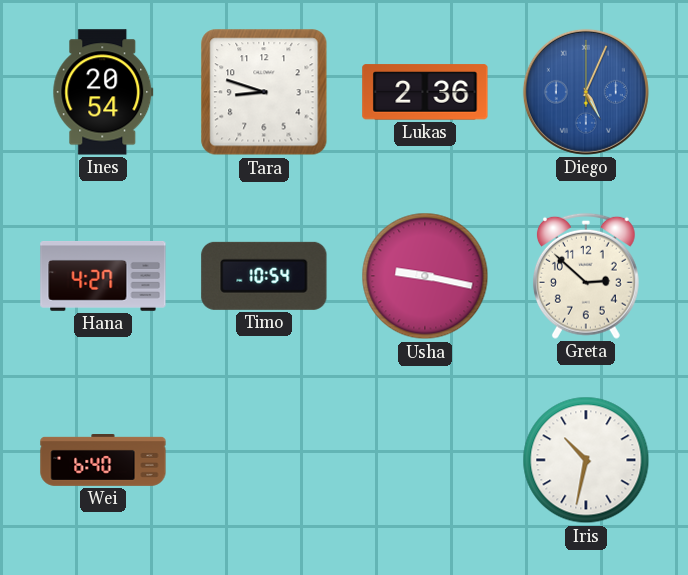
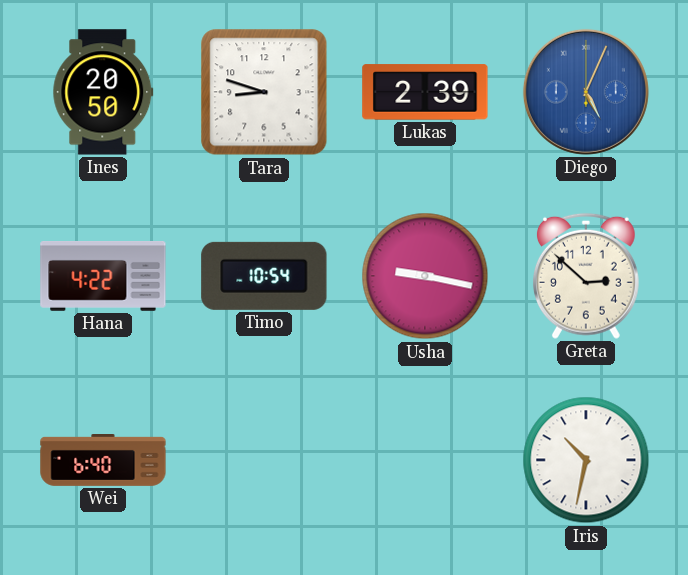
Ines: 20:54 -> 20:50
Lukas: 2:36 -> 2:39
Hana: 4:27 -> 4:22
